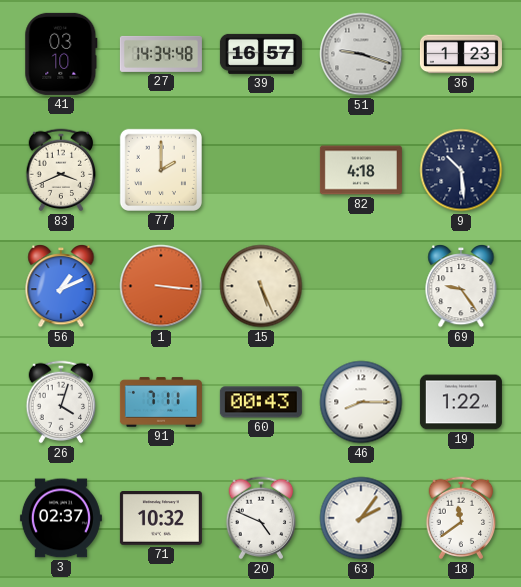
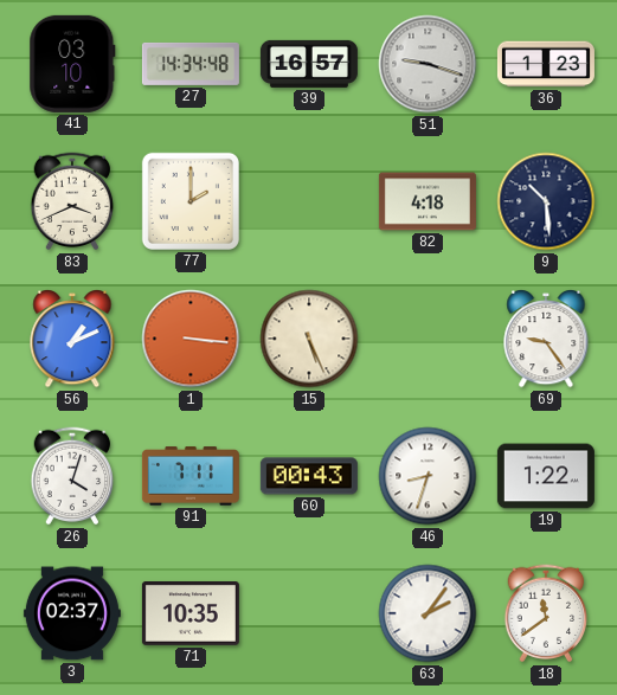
46: 8:15 -> 8:33
71: 10:32 -> 10:35
20: 4:49 -> none
